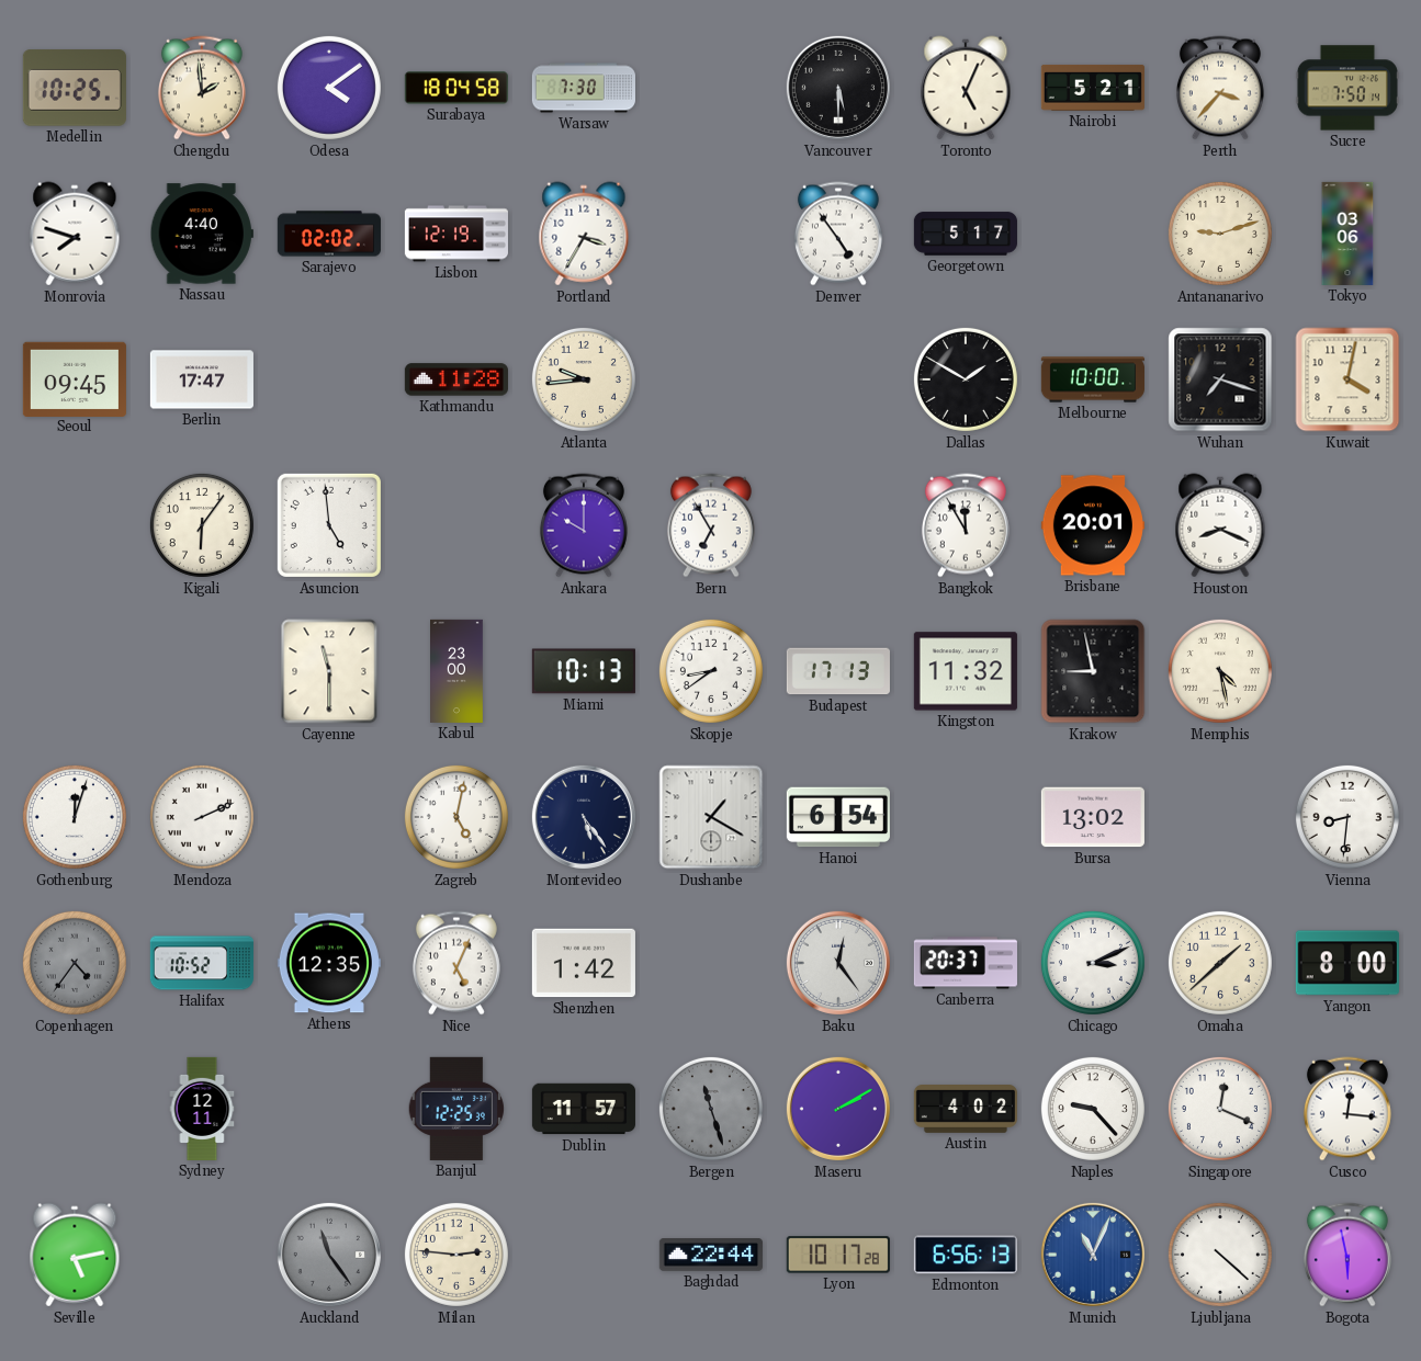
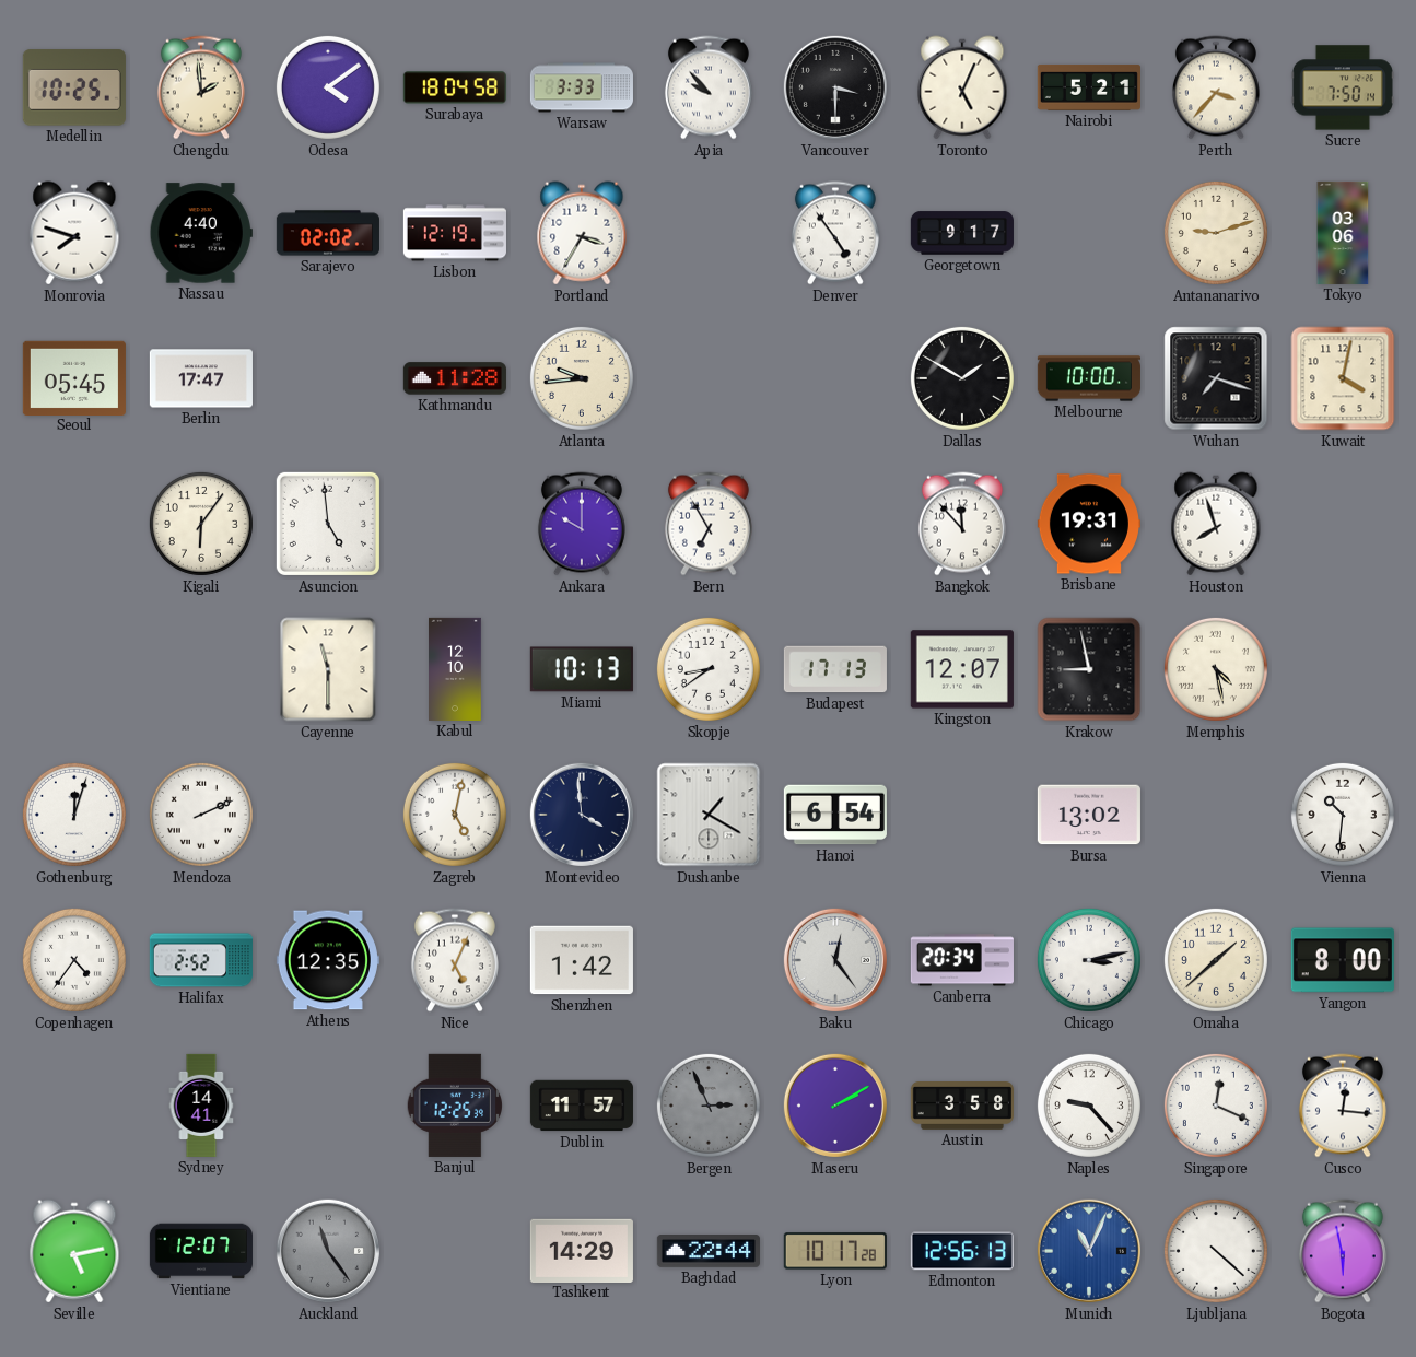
Warsaw: 7:30 -> 3:33
Apia: none -> 9:53
Vancouver: 5:30 -> 3:30
Georgetown: 5:17 -> 9:17
Seoul: 09:45 -> 05:45
Bangkok: 11:55 -> 11:53
Brisbane: 20:01 -> 19:31
Houston: 8:19 -> 7:57
Kabul: 23:00 -> 12:10
Kingston: 11:32 -> 12:07
Montevideo: 5:24 -> 3:59
Vienna: 8:31 -> 10:31
Copenhagen dial: grey -> white
Halifax: 10:52 -> 2:52
Canberra: 20:37 -> 20:34
Chicago: 3:11 -> 3:13
Sydney: 12:11 -> 14:41
Bergen: 11:27 -> 2:56
Austin: 4:02 -> 3:58
Vientiane: none -> 12:07
Milan: 2:46 -> none
Tashkent: none -> 14:29
Edmonton: 6:56 -> 12:56
